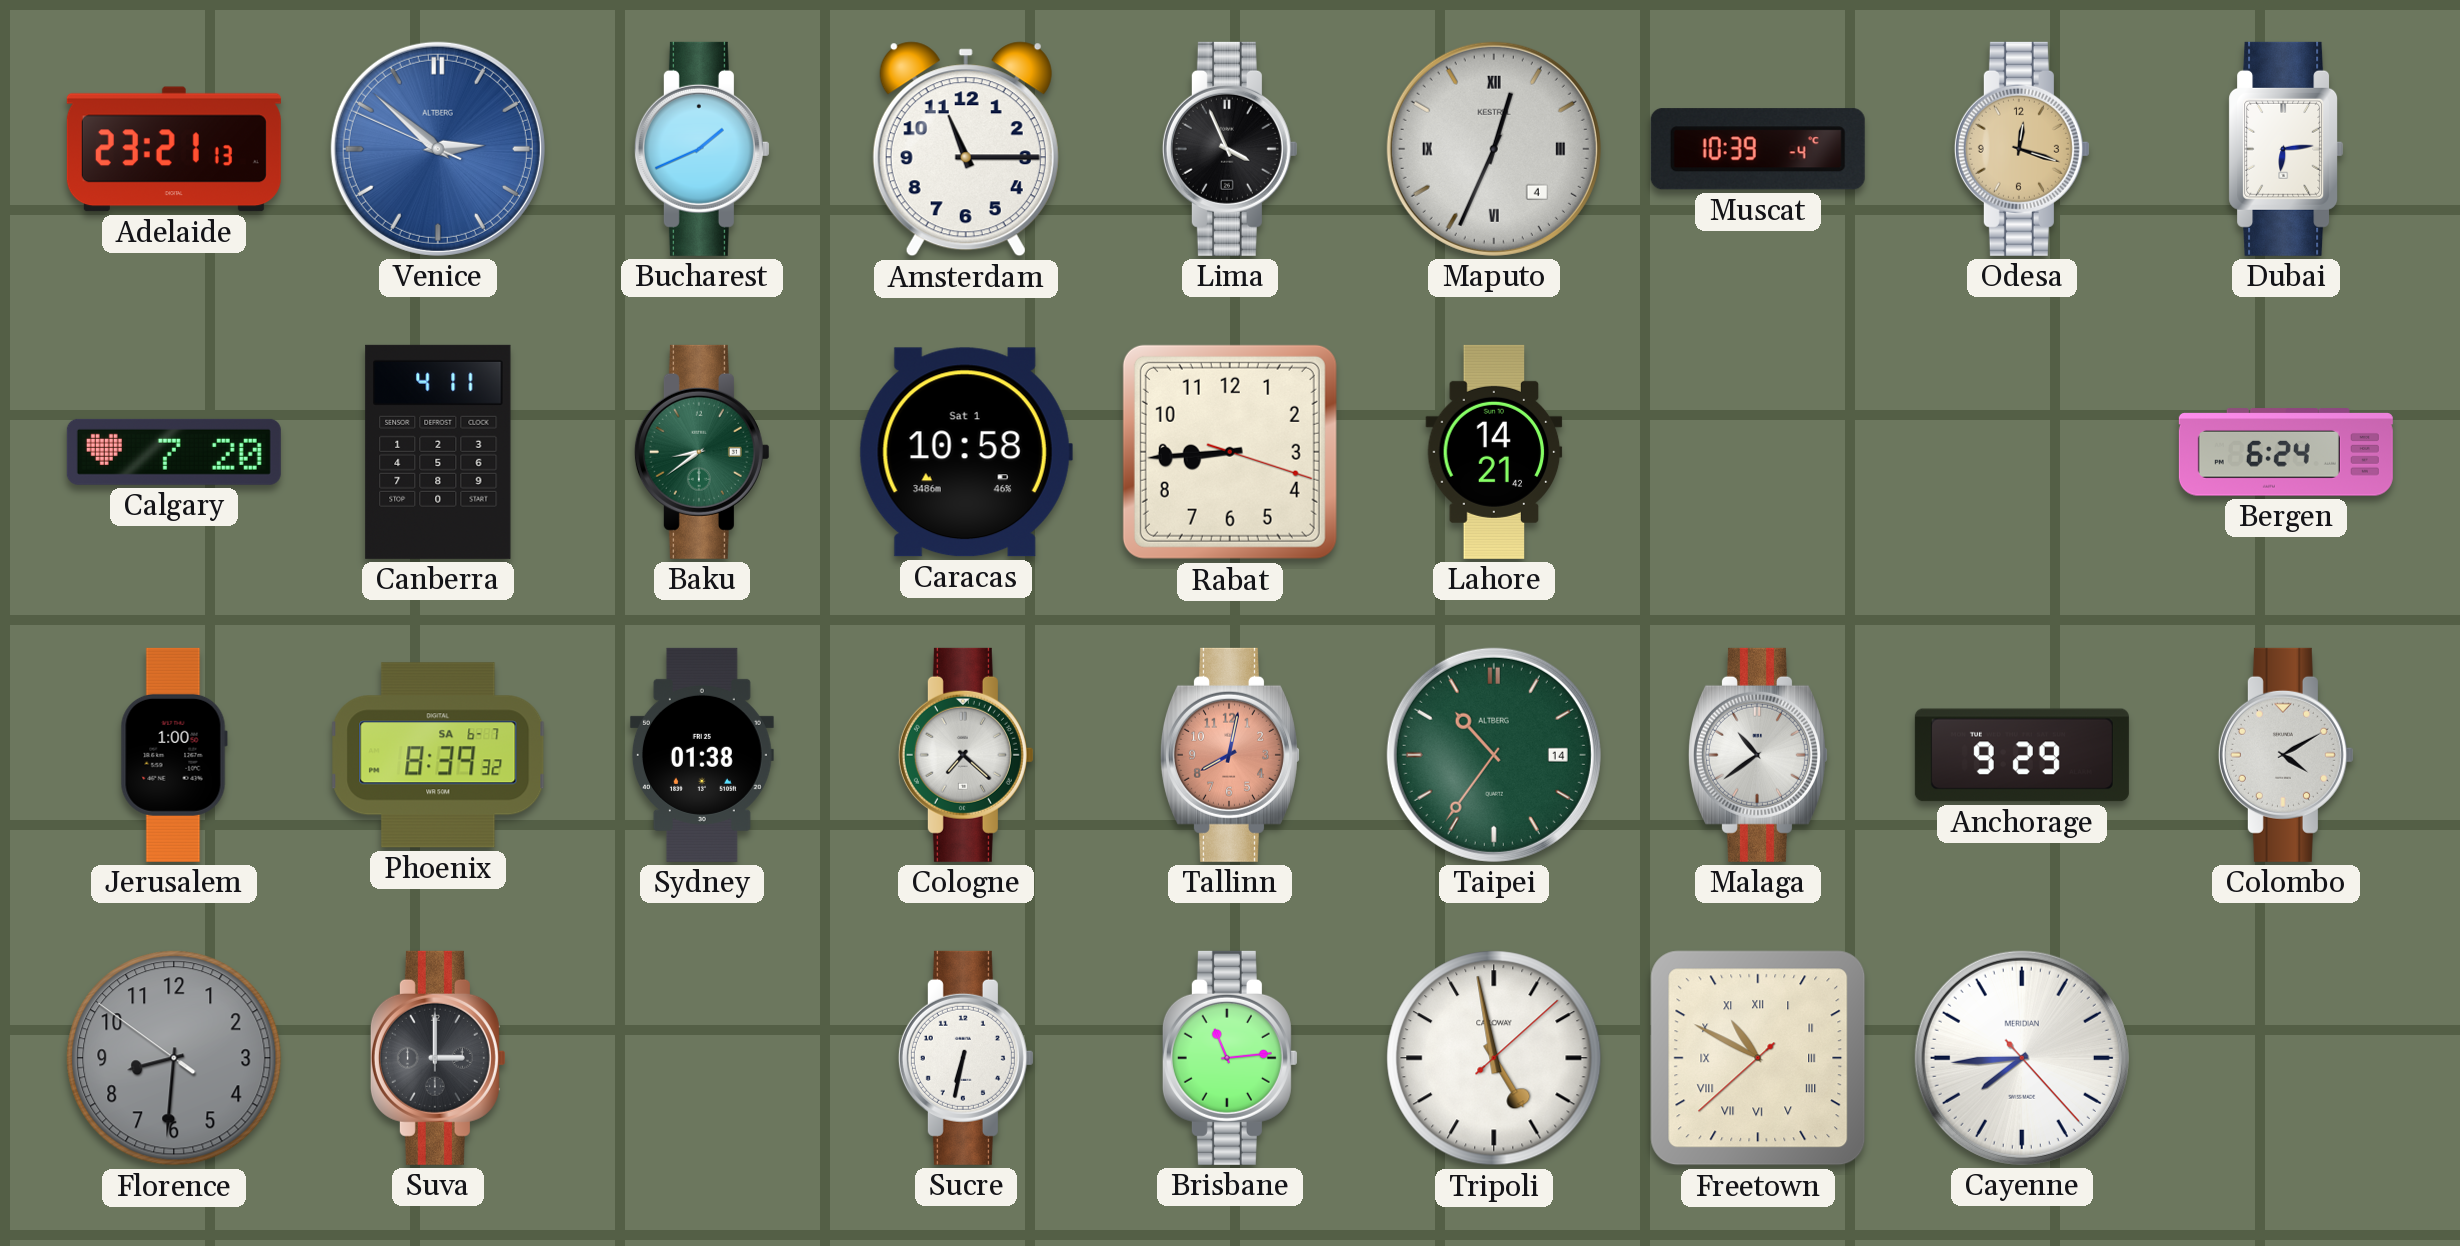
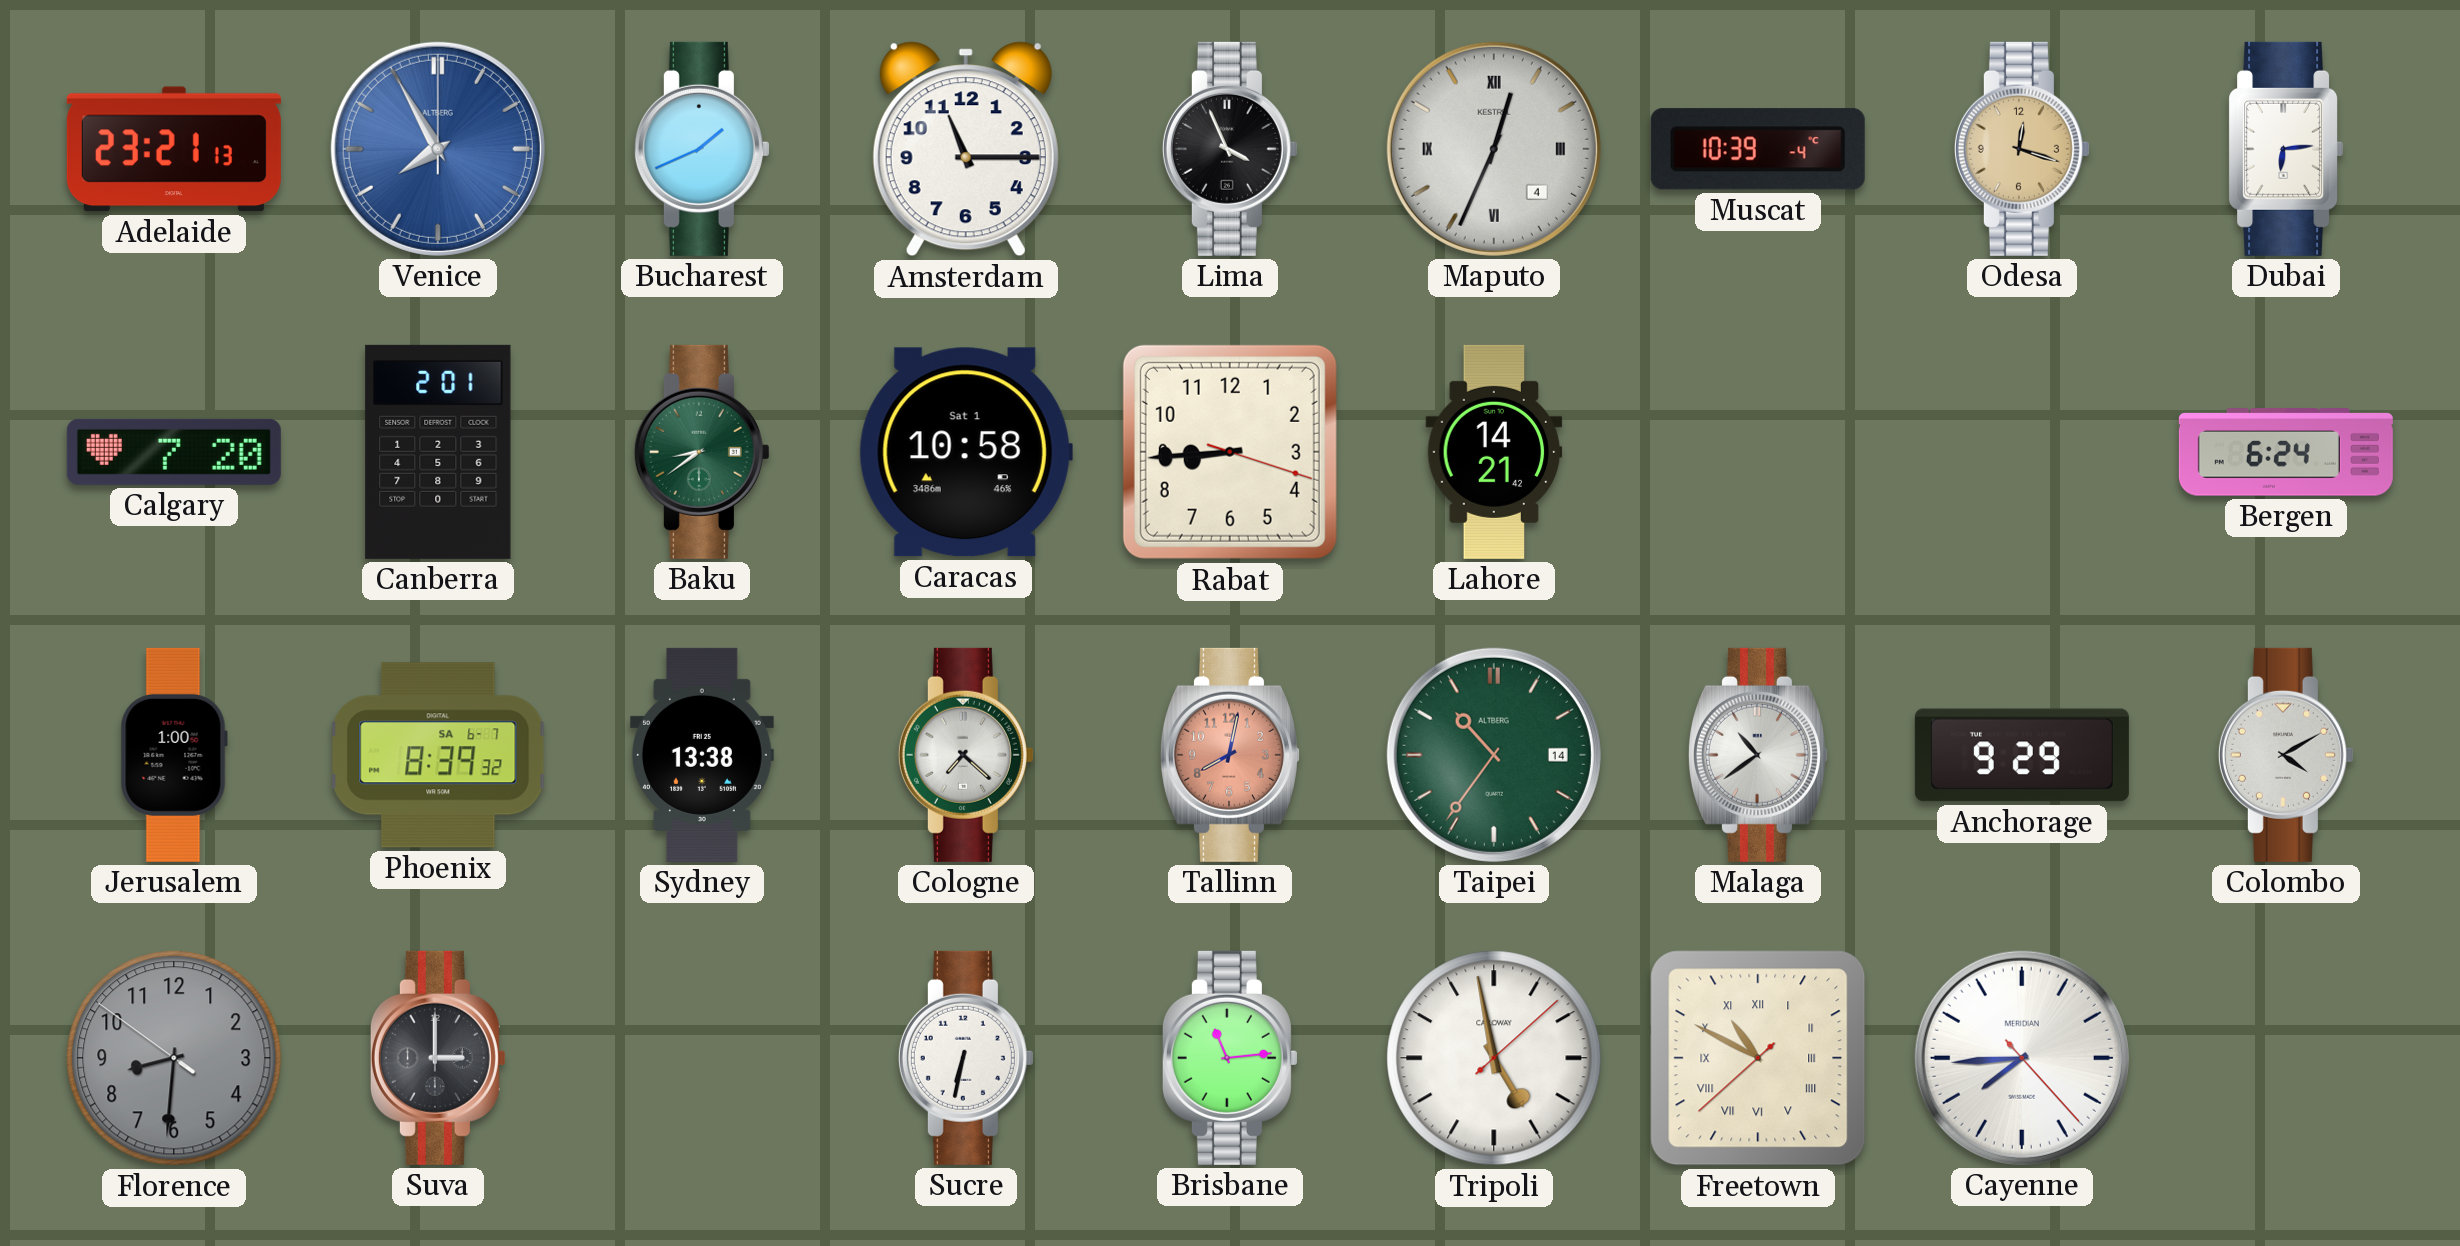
Venice: 2:51 -> 7:55
Canberra: 4:11 -> 2:01
Sydney: 01:38 -> 13:38
